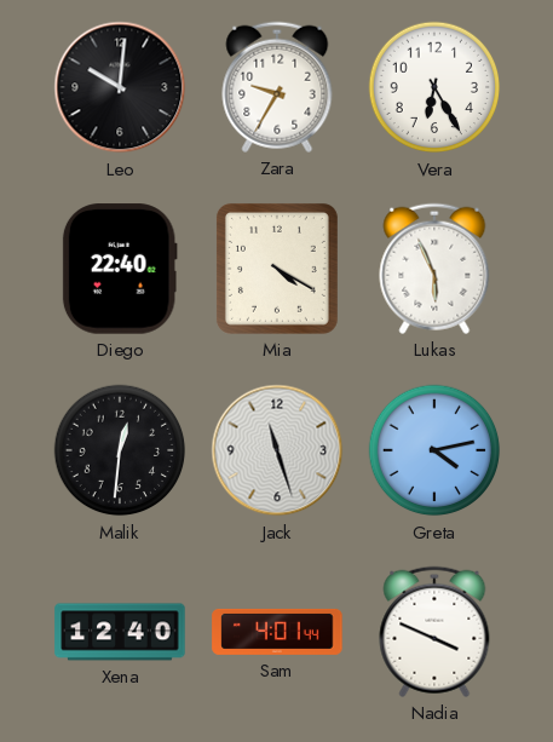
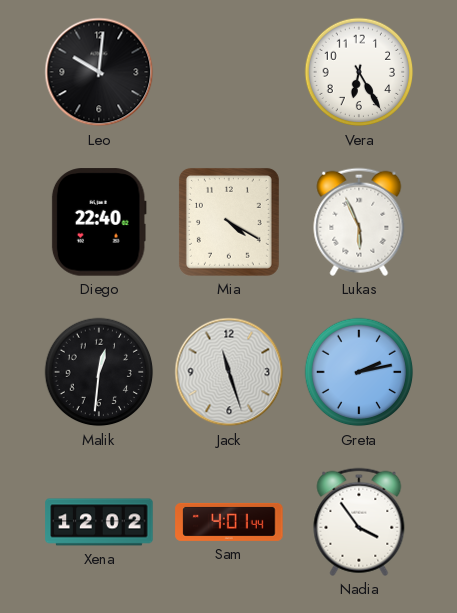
Zara: 9:35 -> none
Greta: 4:13 -> 2:13
Xena: 12:40 -> 12:02
Nadia: 3:49 -> 3:54
